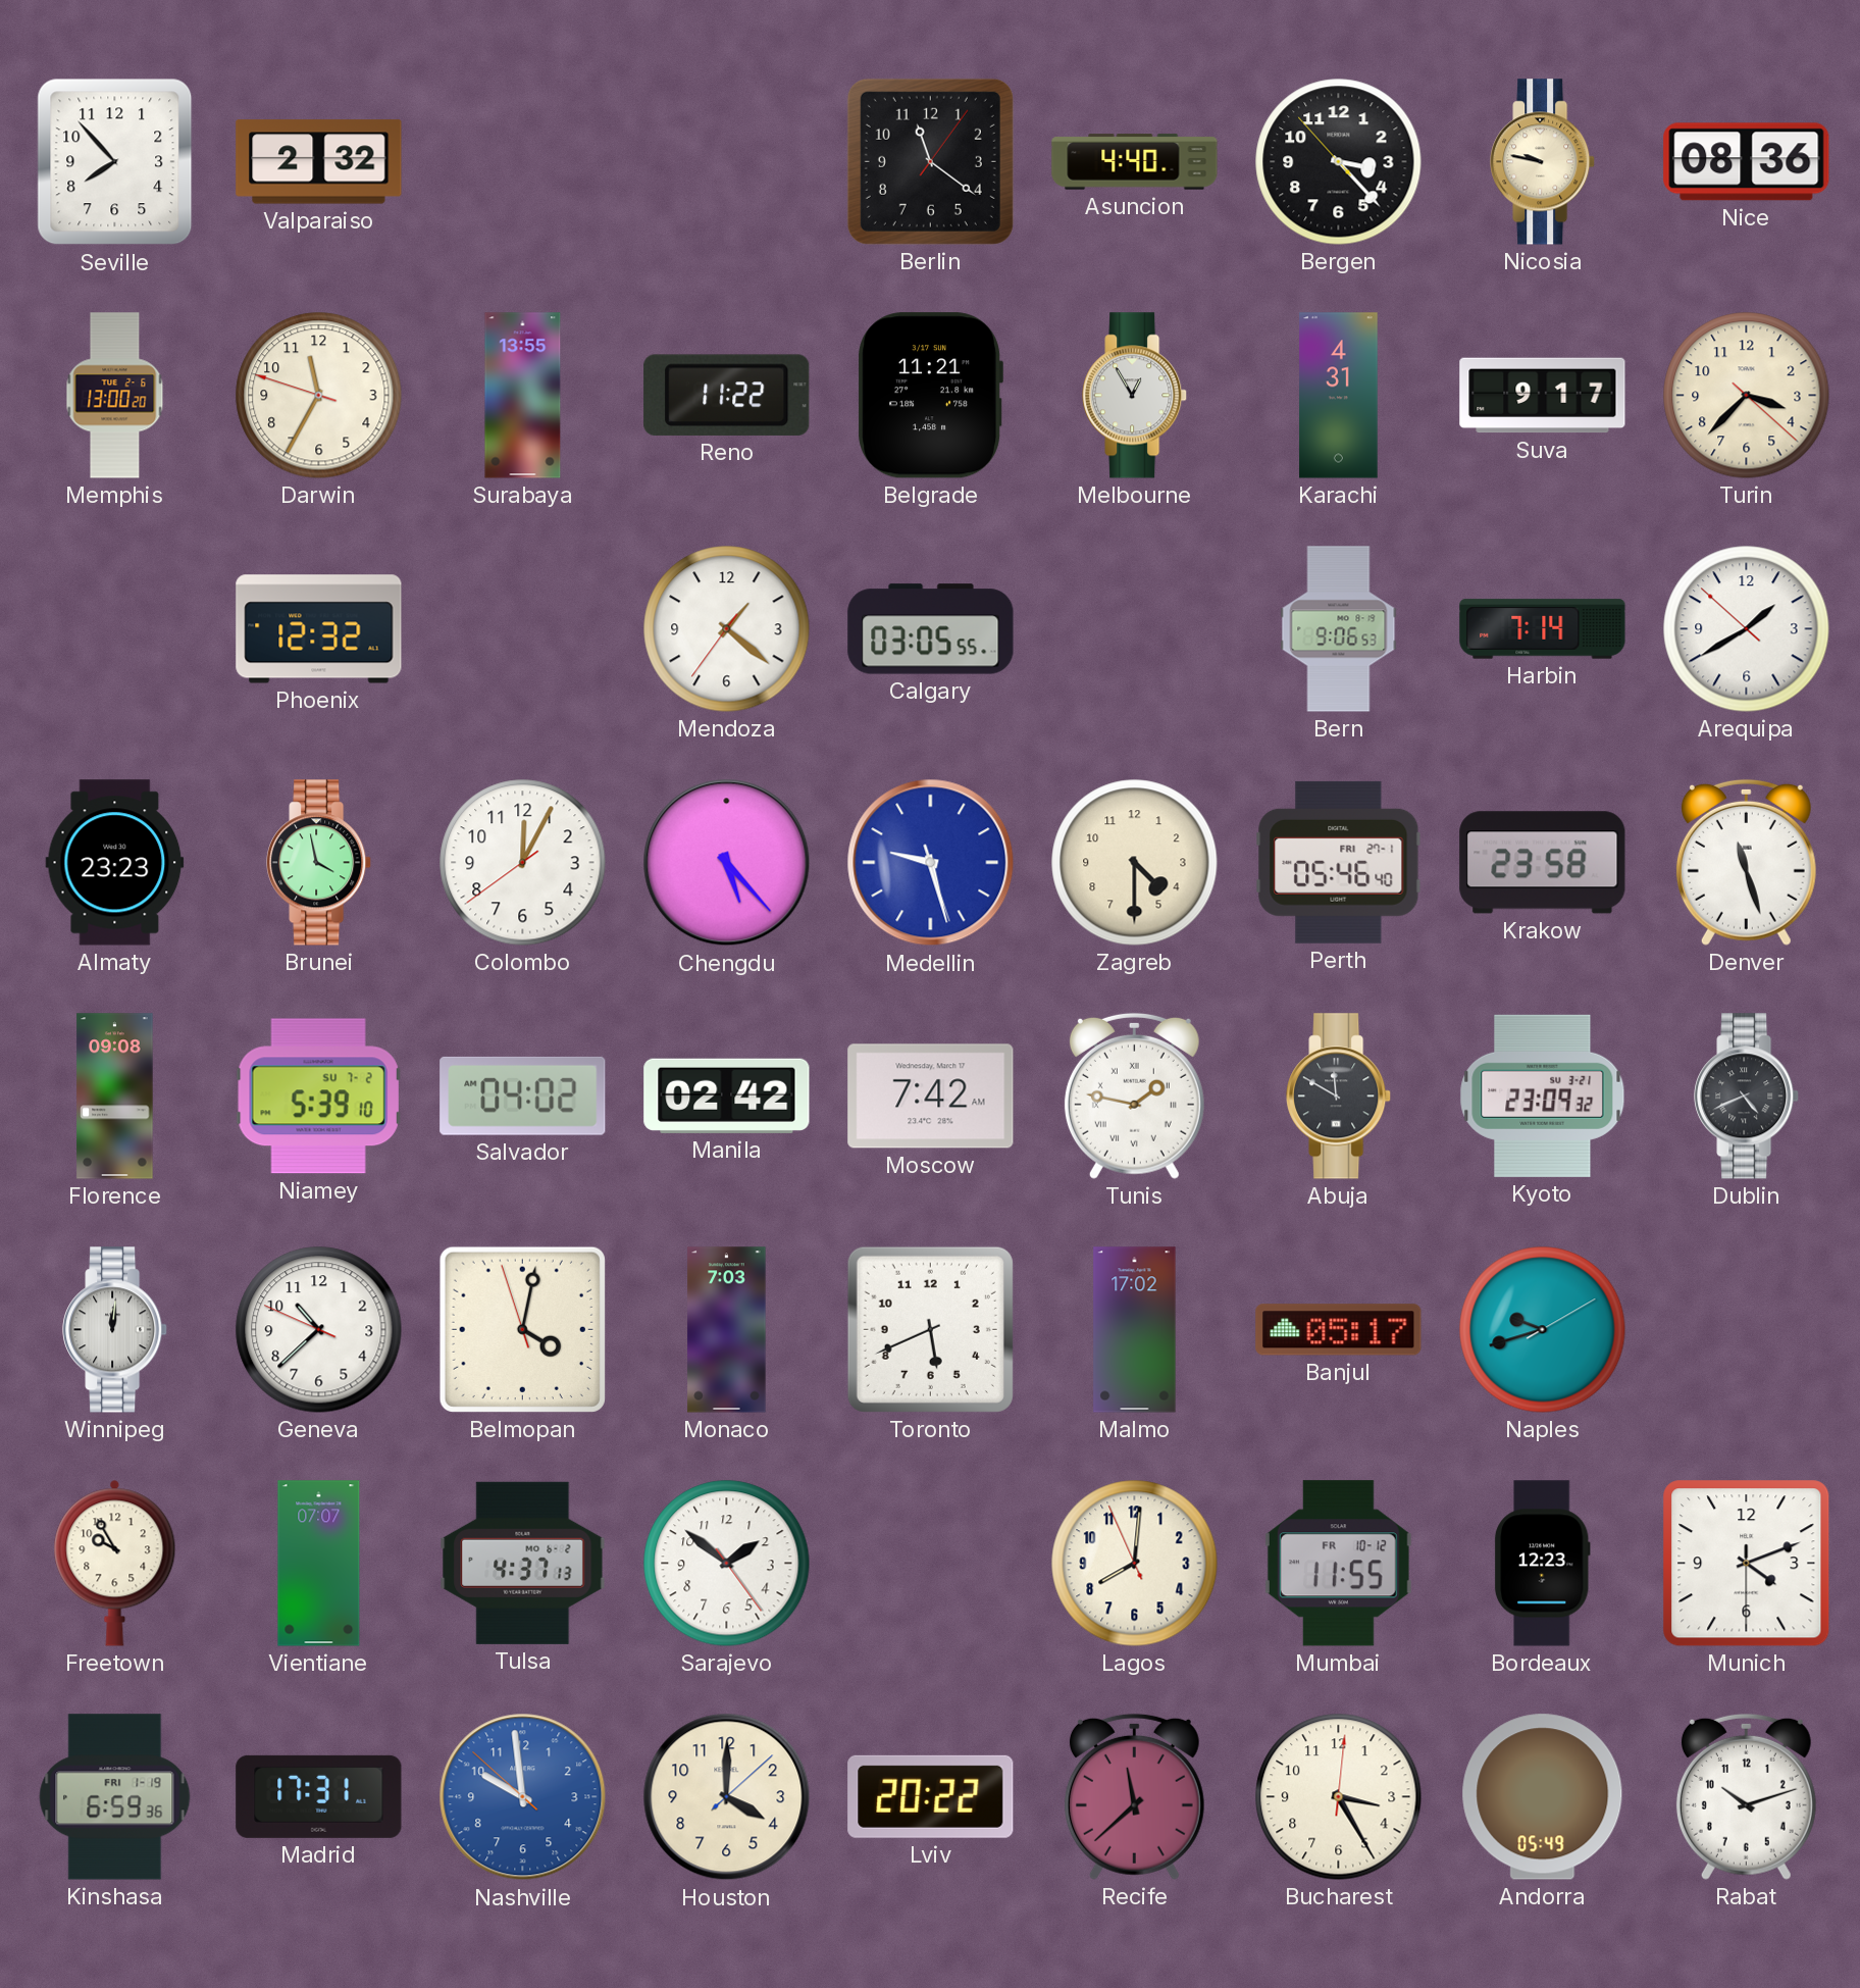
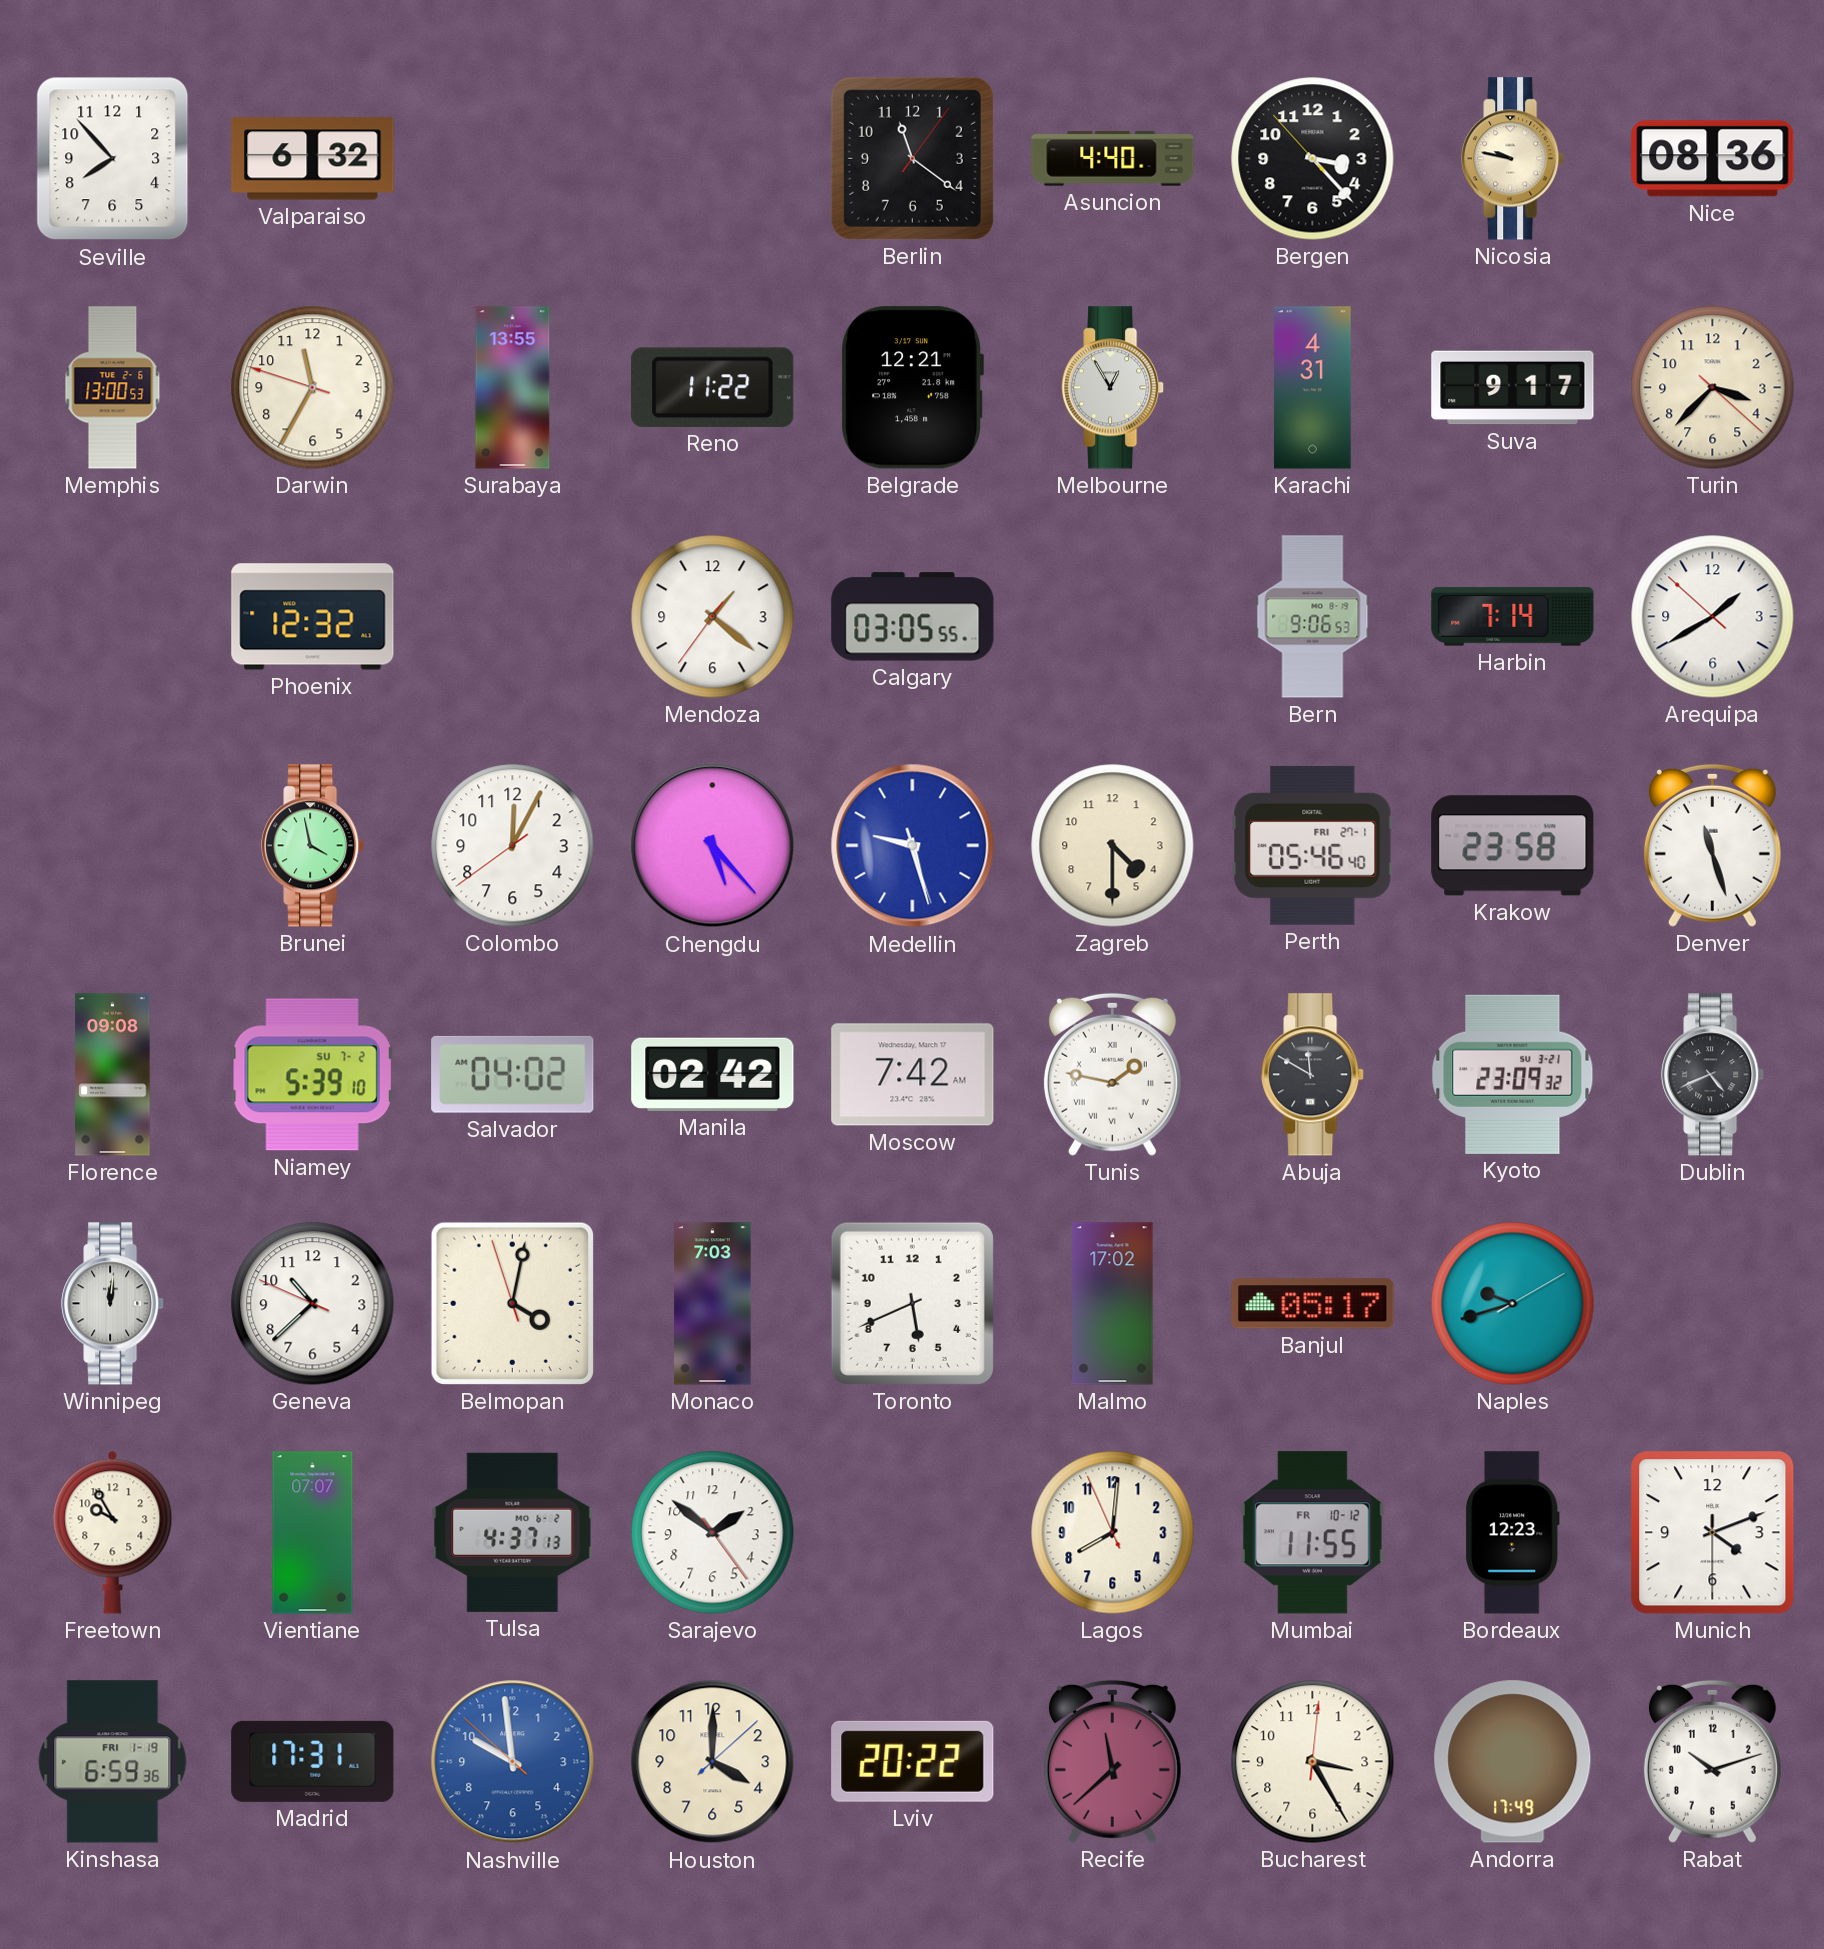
Valparaiso: 2:32 -> 6:32
Memphis: 13:00:20 -> 13:00:53
Belgrade: 11:21 -> 12:21
Almaty: 23:23 -> none
Andorra: 05:49 -> 17:49
